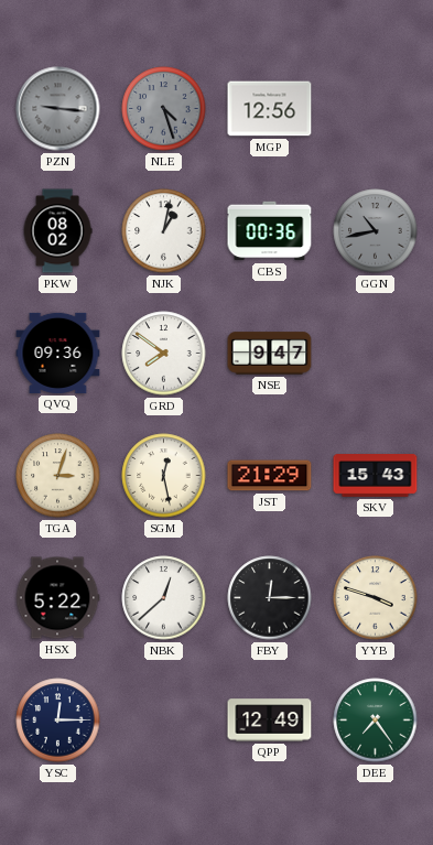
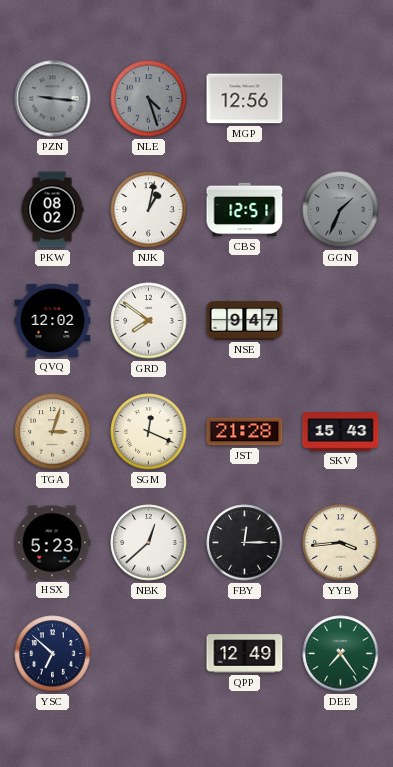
CBS: 00:36 -> 12:51
GGN: 10:43 -> 1:34
QVQ: 09:36 -> 12:02
SGM: 12:28 -> 12:19
JST: 21:29 -> 21:28
HSX: 5:22 -> 5:23
YYB: 3:48 -> 3:44
YSC: 12:15 -> 6:52
